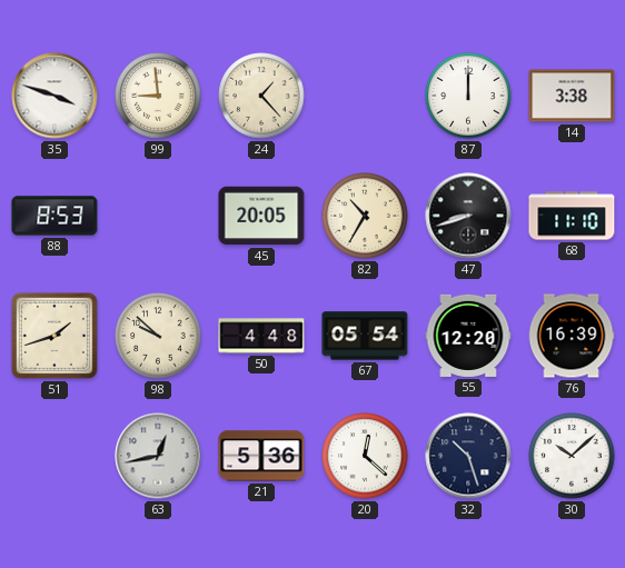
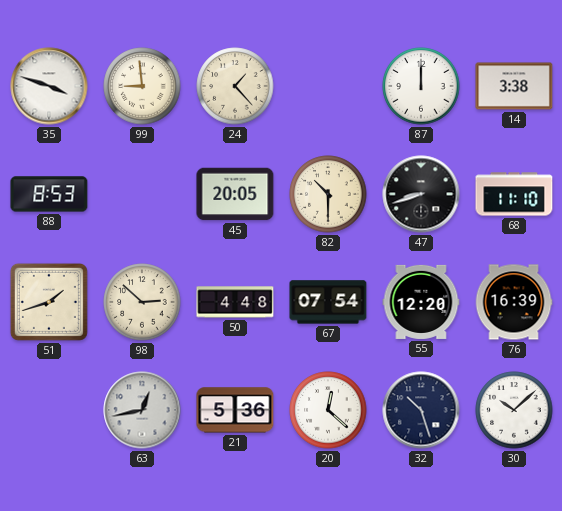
82: 10:35 -> 10:30
98: 9:52 -> 2:52
67: 05:54 -> 07:54
